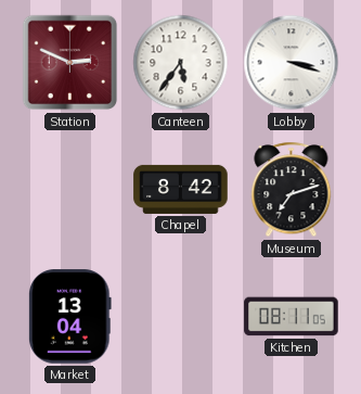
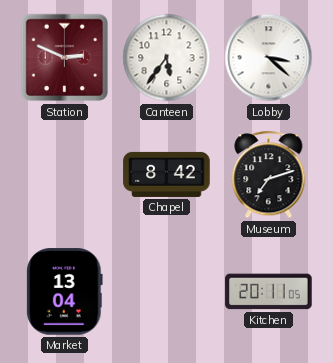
Lobby: 3:18 -> 3:22
Kitchen: 08:11 -> 20:11
